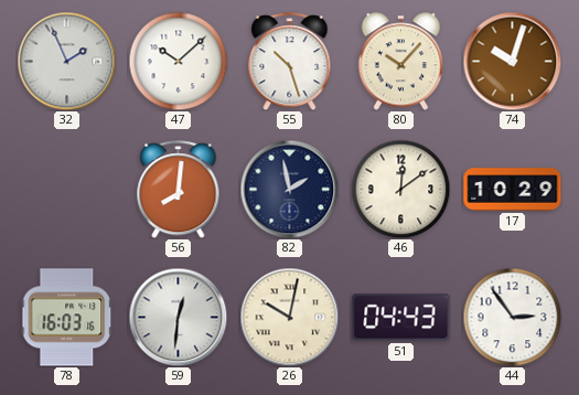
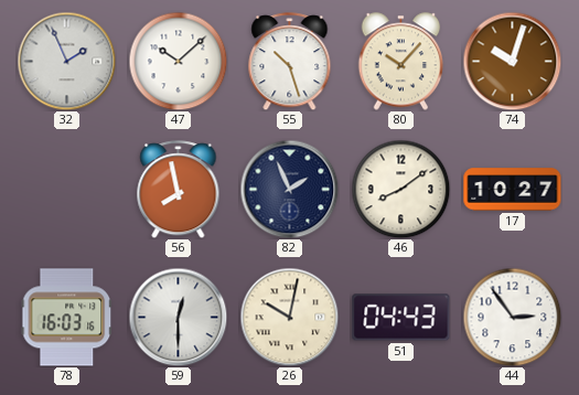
56: 8:01 -> 7:58
82: 1:58 -> 1:56
46: 12:09 -> 8:09
17: 10:29 -> 10:27
59: 12:31 -> 12:30
